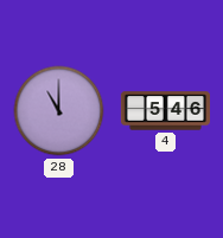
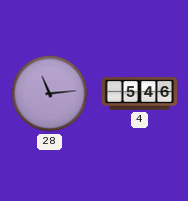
28: 11:00 -> 11:14
